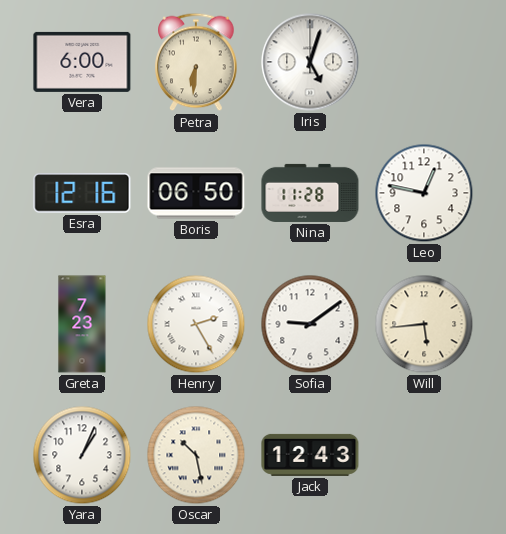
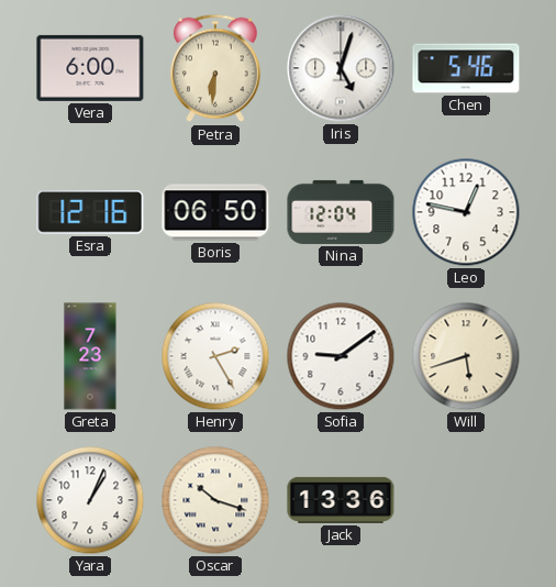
Chen: none -> 5:46
Nina: 11:28 -> 12:04
Will: 5:44 -> 5:42
Oscar: 10:28 -> 10:18
Jack: 12:43 -> 13:36
